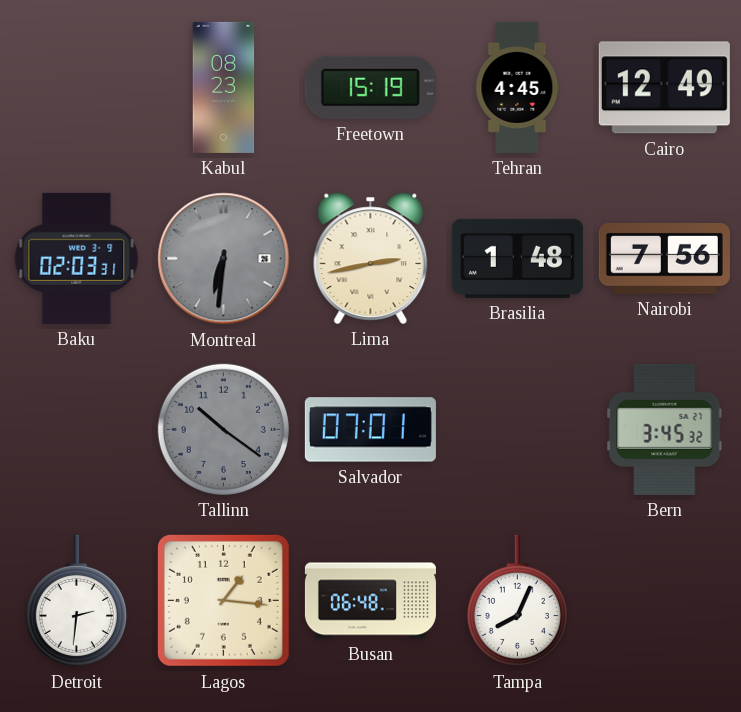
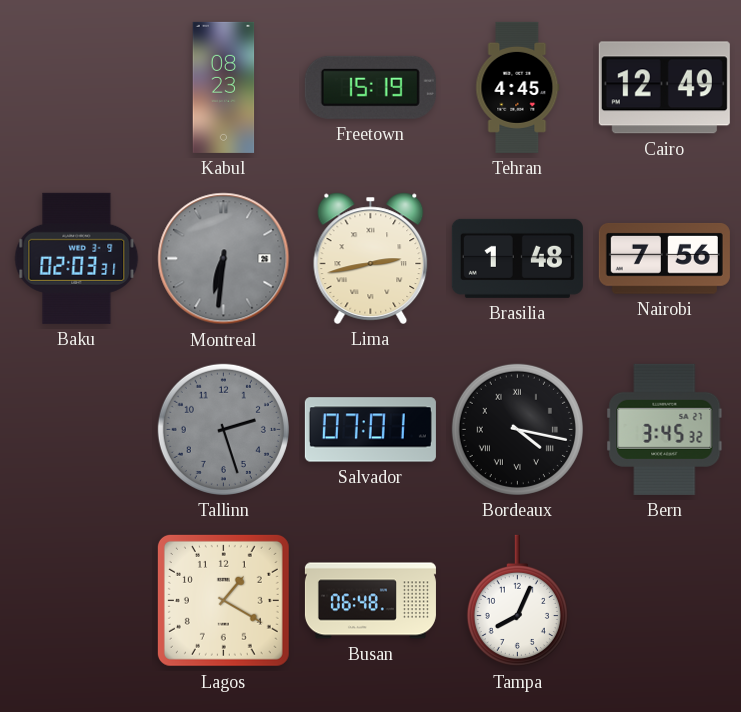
Tallinn: 10:21 -> 2:27
Bordeaux: none -> 4:17
Detroit: 2:31 -> none
Lagos: 1:16 -> 1:20
